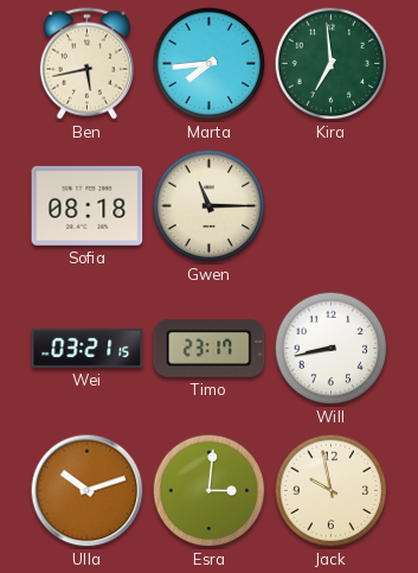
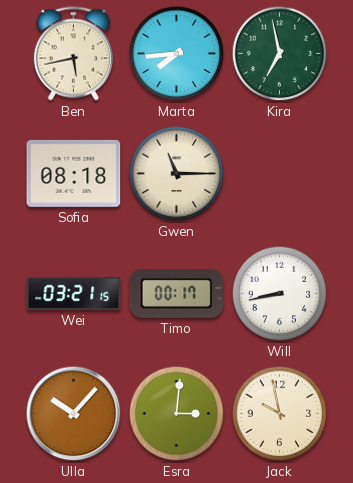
Kira: 6:59 -> 6:58
Timo: 23:17 -> 00:17
Ulla: 10:12 -> 10:07
